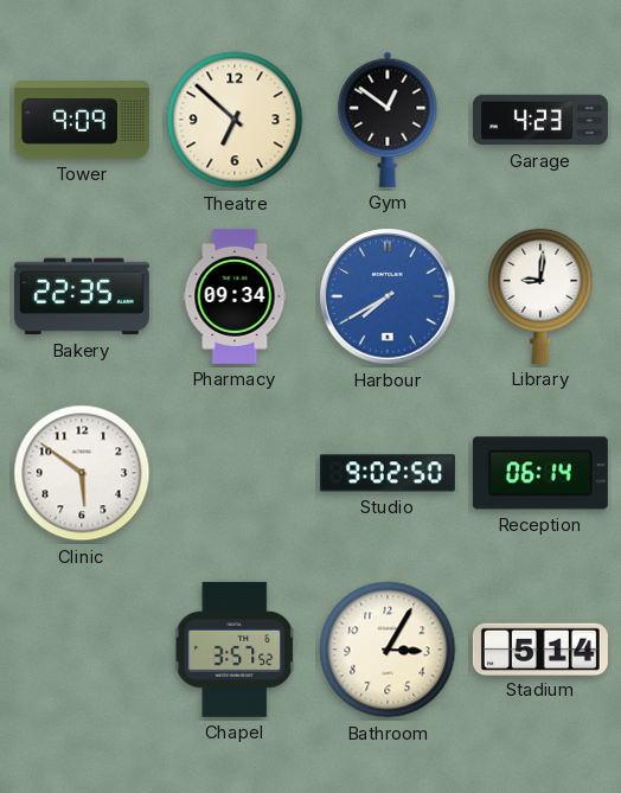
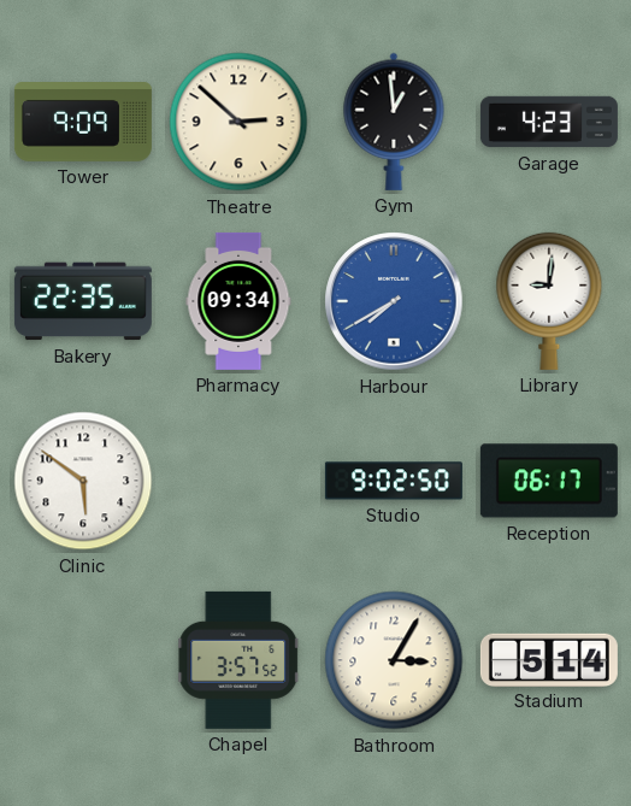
Theatre: 6:52 -> 2:52
Gym: 12:51 -> 12:59
Reception: 06:14 -> 06:17
